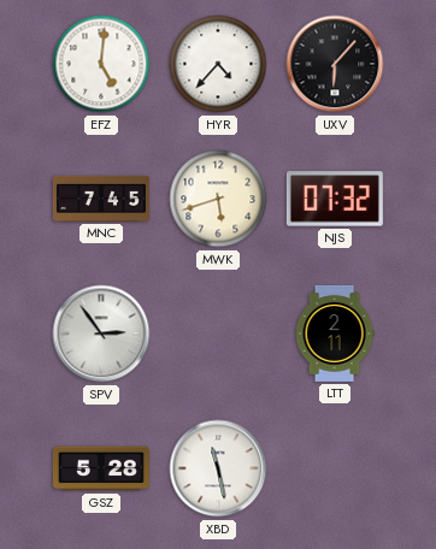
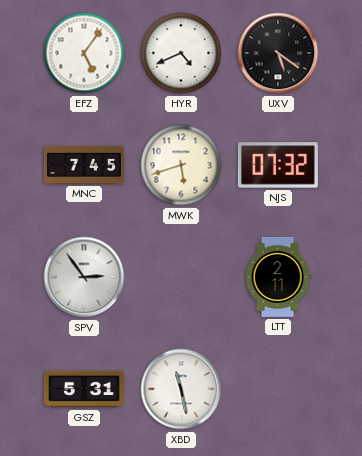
EFZ: 5:01 -> 5:06
HYR: 4:37 -> 4:41
UXV: 6:07 -> 5:21
GSZ: 5:28 -> 5:31
